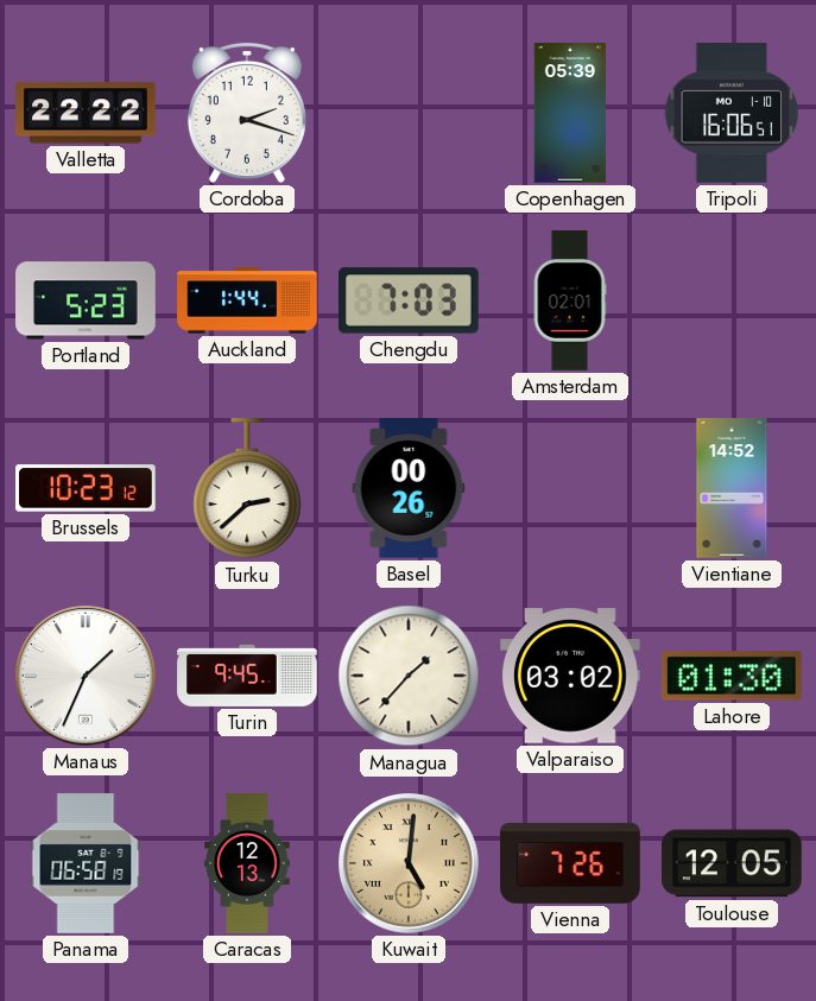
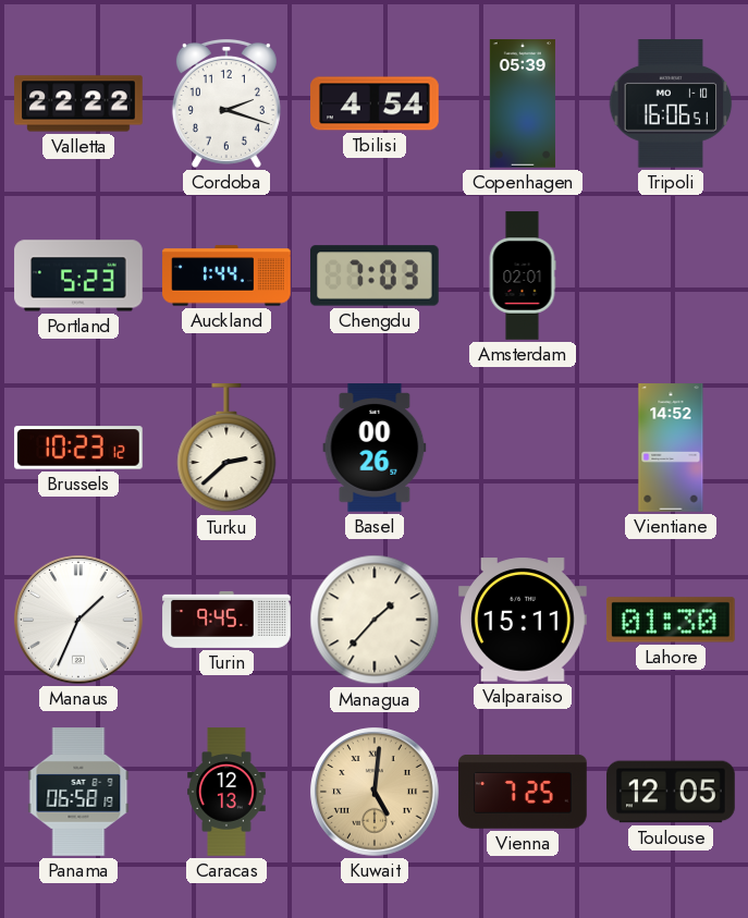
Tbilisi: none -> 4:54
Valparaiso: 03:02 -> 15:11
Vienna: 7:26 -> 7:25
